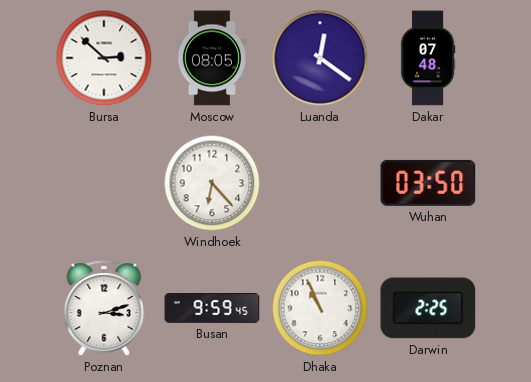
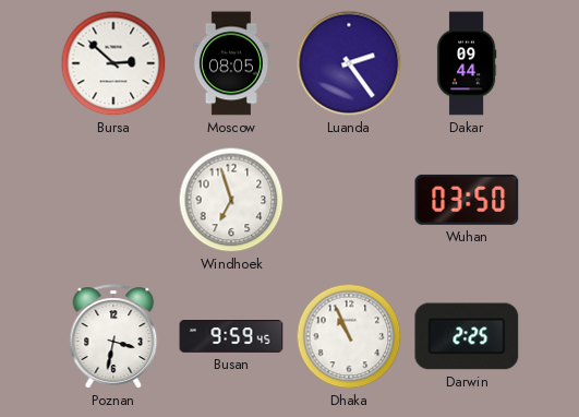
Luanda: 12:21 -> 2:24
Dakar: 07:48 -> 09:44
Windhoek: 6:23 -> 6:57
Poznan: 3:12 -> 3:32
